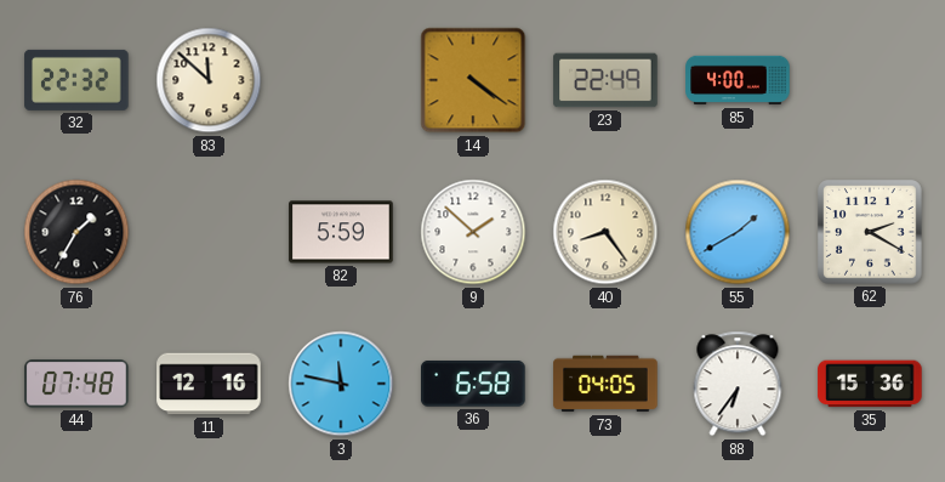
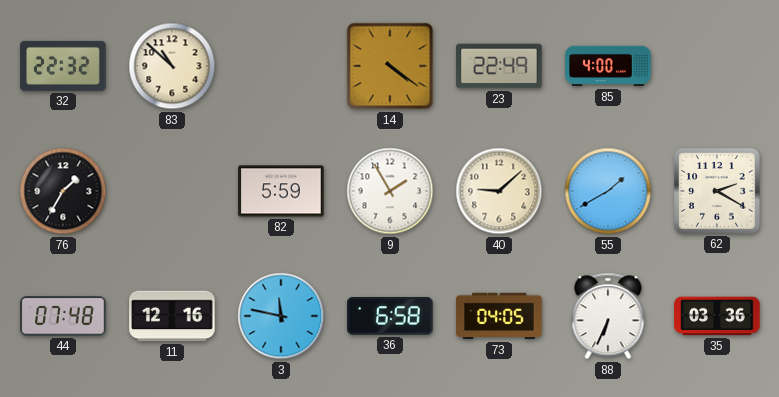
83: 11:52 -> 10:52
9: 1:52 -> 1:55
40: 8:24 -> 9:08
88: 6:36 -> 6:34
35: 15:36 -> 03:36
